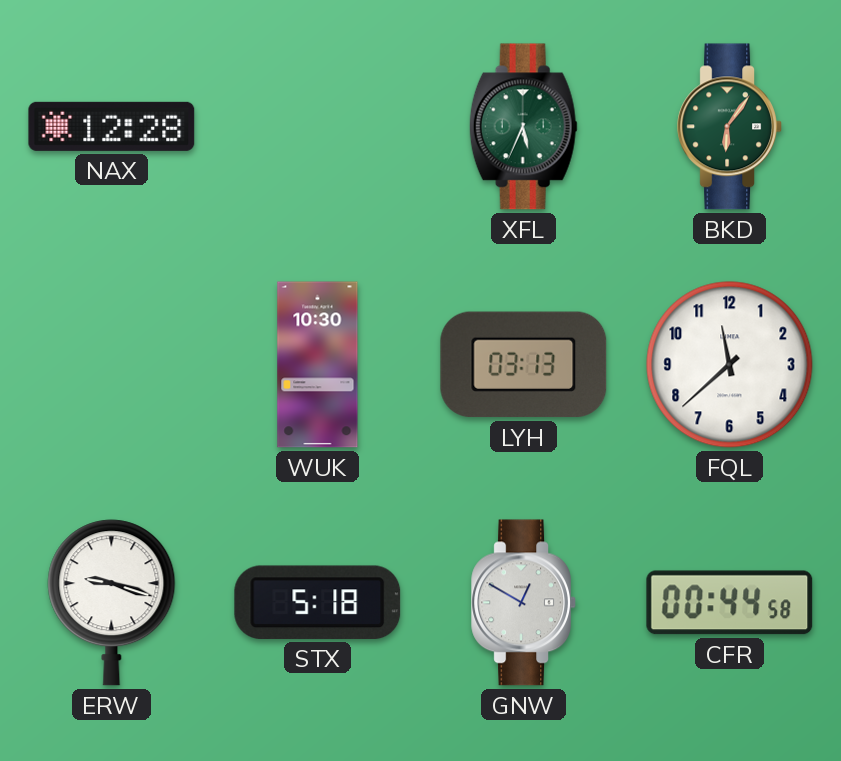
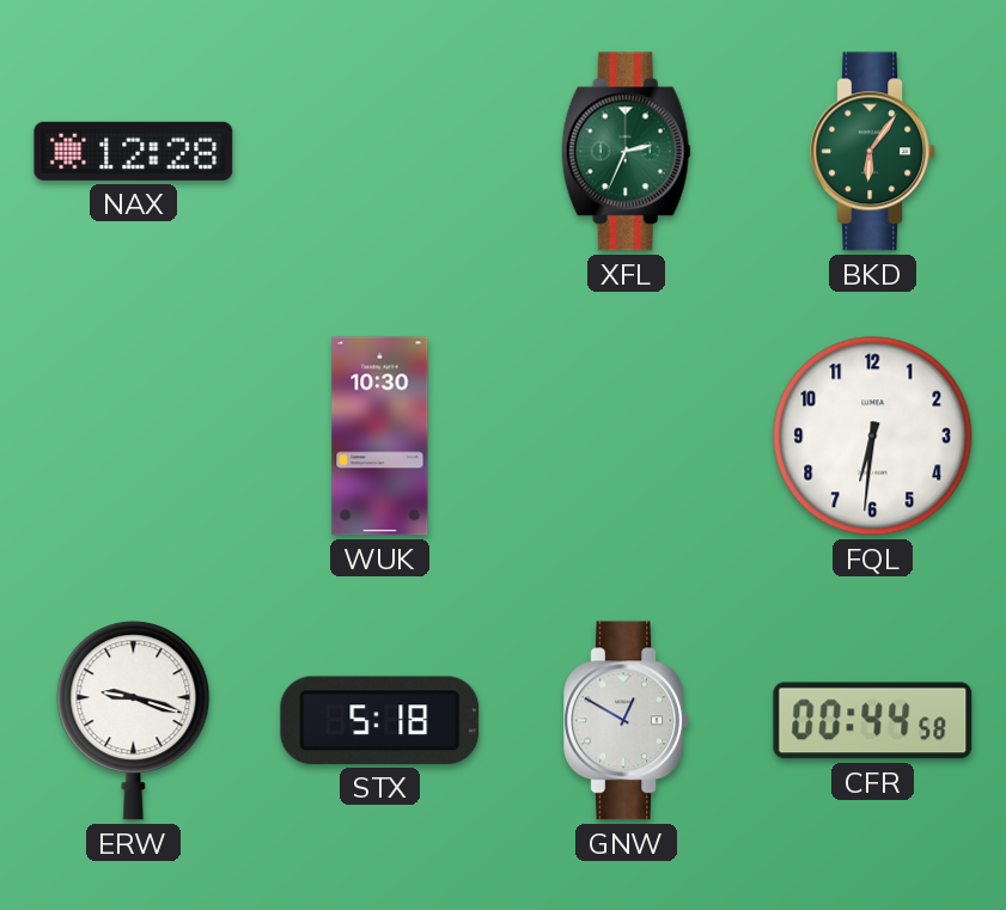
XFL: 5:34 -> 2:34
LYH: 03:13 -> none
FQL: 11:38 -> 6:31
